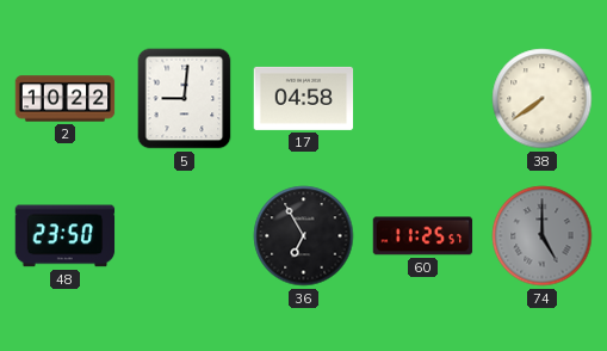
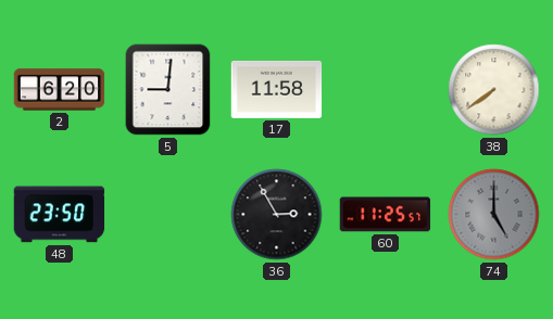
2: 10:22 -> 6:20
17: 04:58 -> 11:58
36: 6:55 -> 2:55
